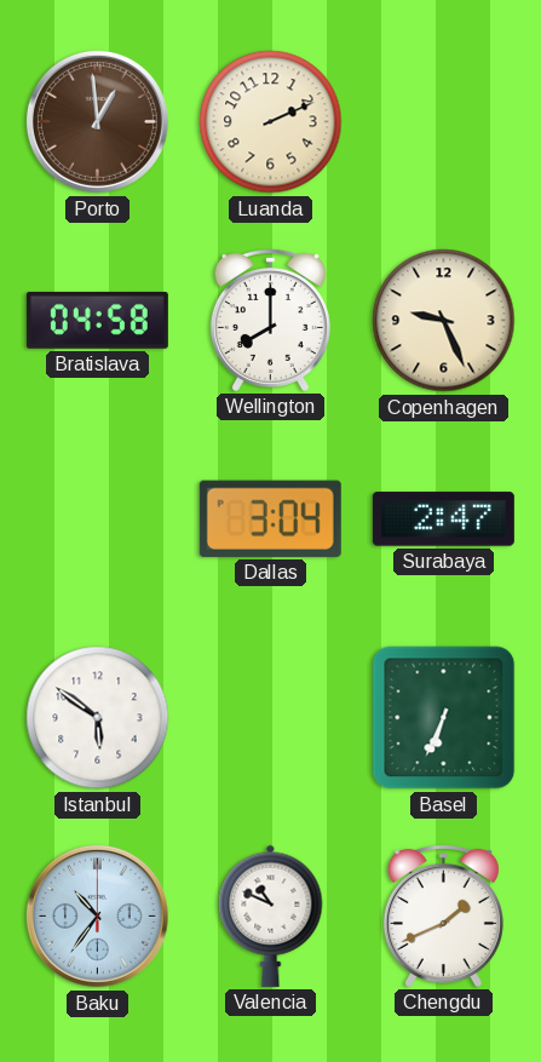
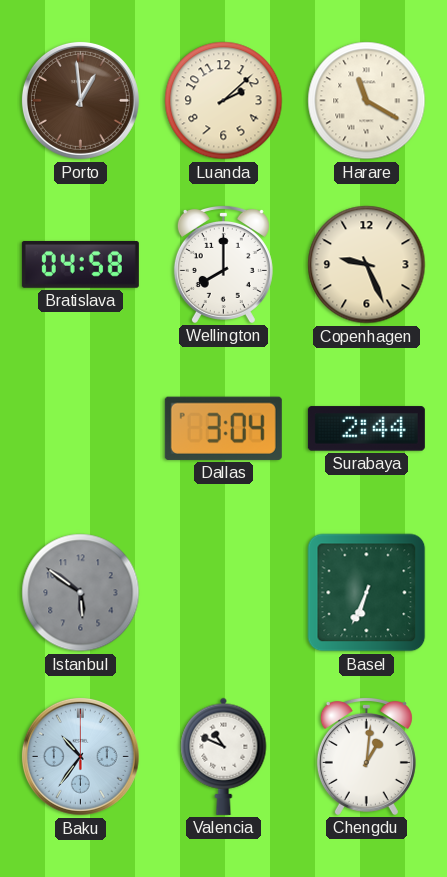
Luanda: 2:11 -> 2:08
Harare: none -> 11:20
Surabaya: 2:47 -> 2:44
Istanbul dial: white -> grey
Chengdu: 1:41 -> 1:01
